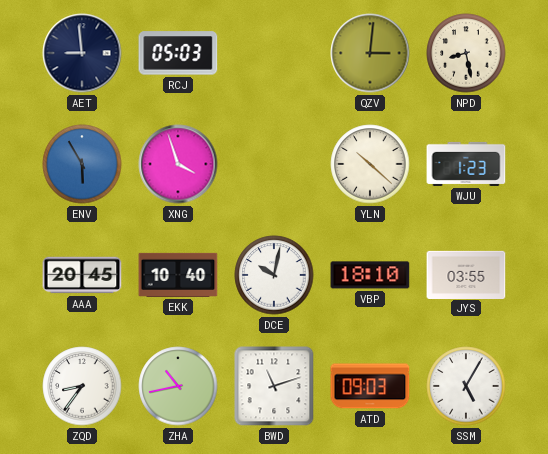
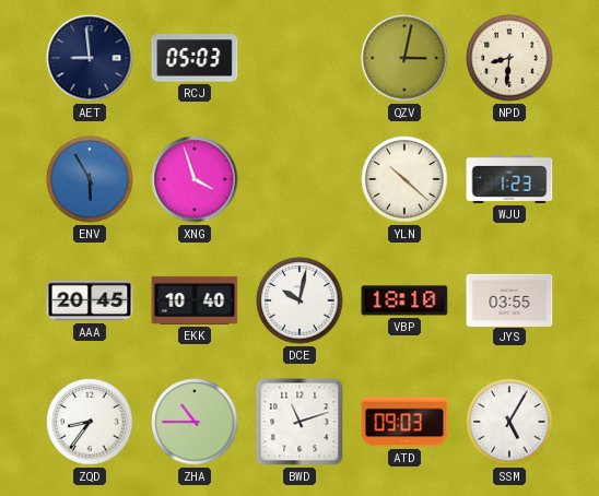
QZV: 3:01 -> 3:02
NPD: 8:28 -> 8:31
ZHA: 10:43 -> 10:45
